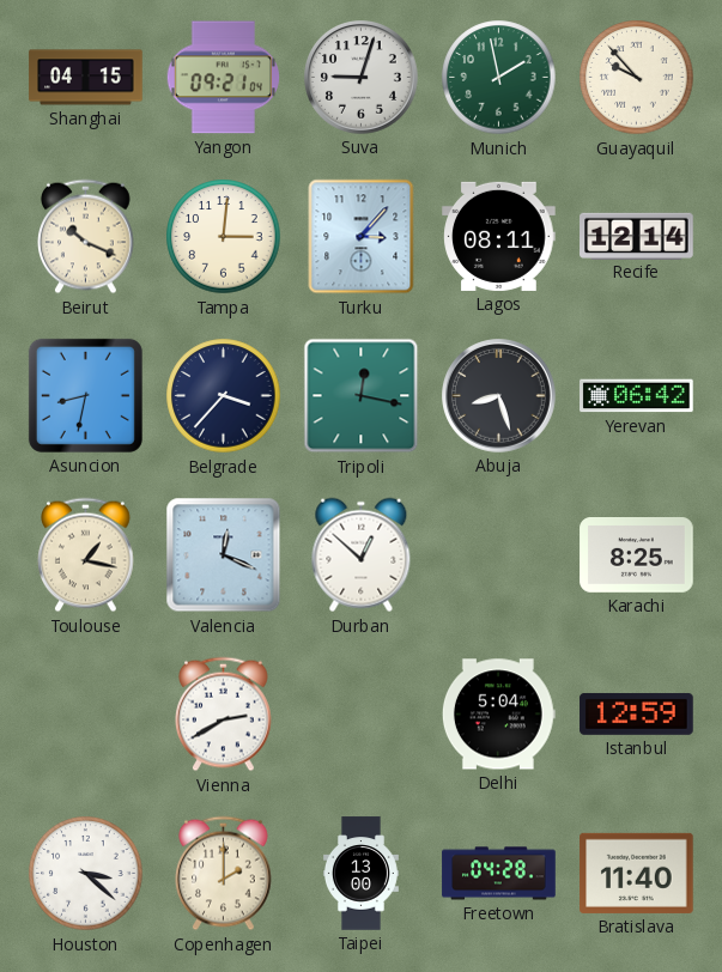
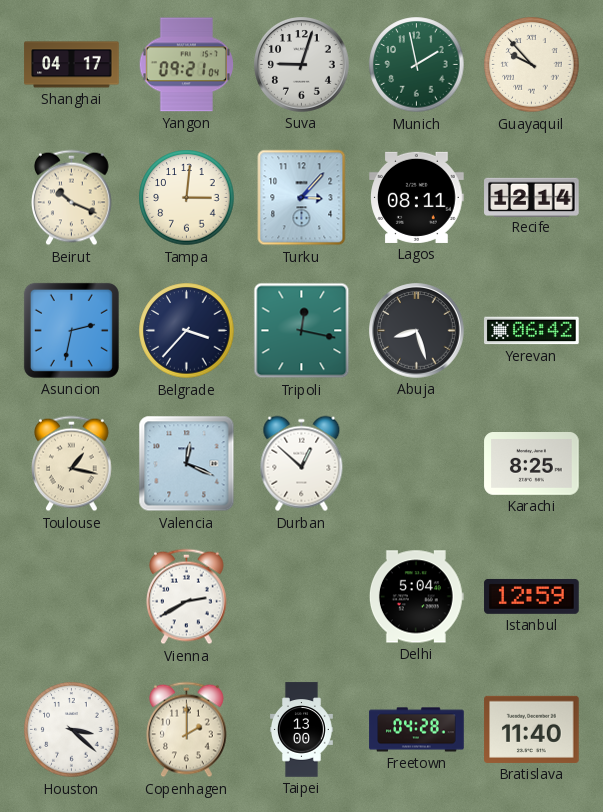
Shanghai: 04:15 -> 04:17
Asuncion: 8:32 -> 2:32
